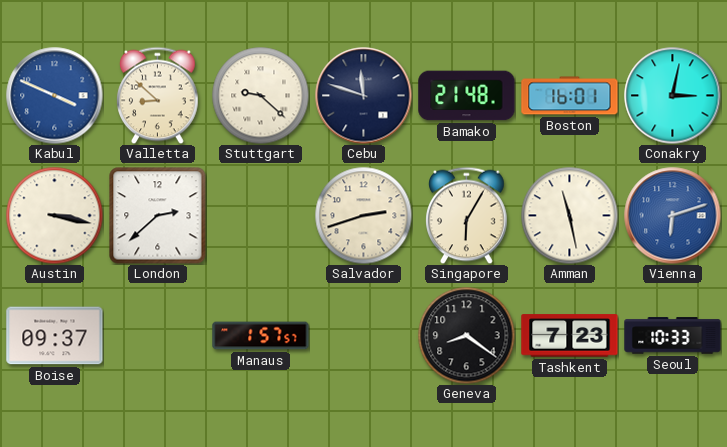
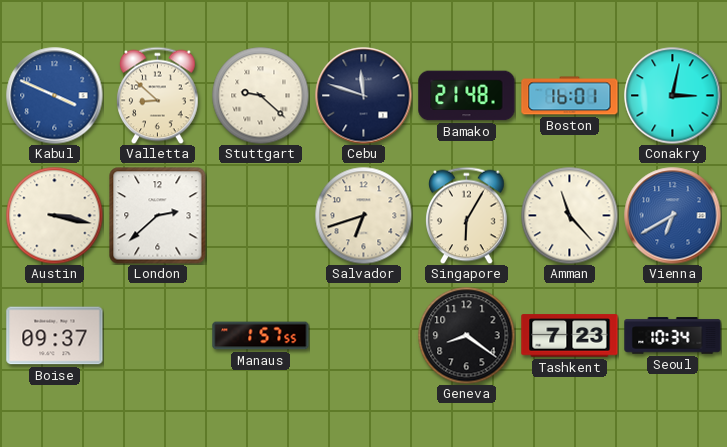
Salvador: 2:42 -> 6:42
Amman: 11:28 -> 11:23
Vienna: 6:12 -> 6:40
Manaus: 1:57:57 -> 1:57:55
Seoul: 10:33 -> 10:34
